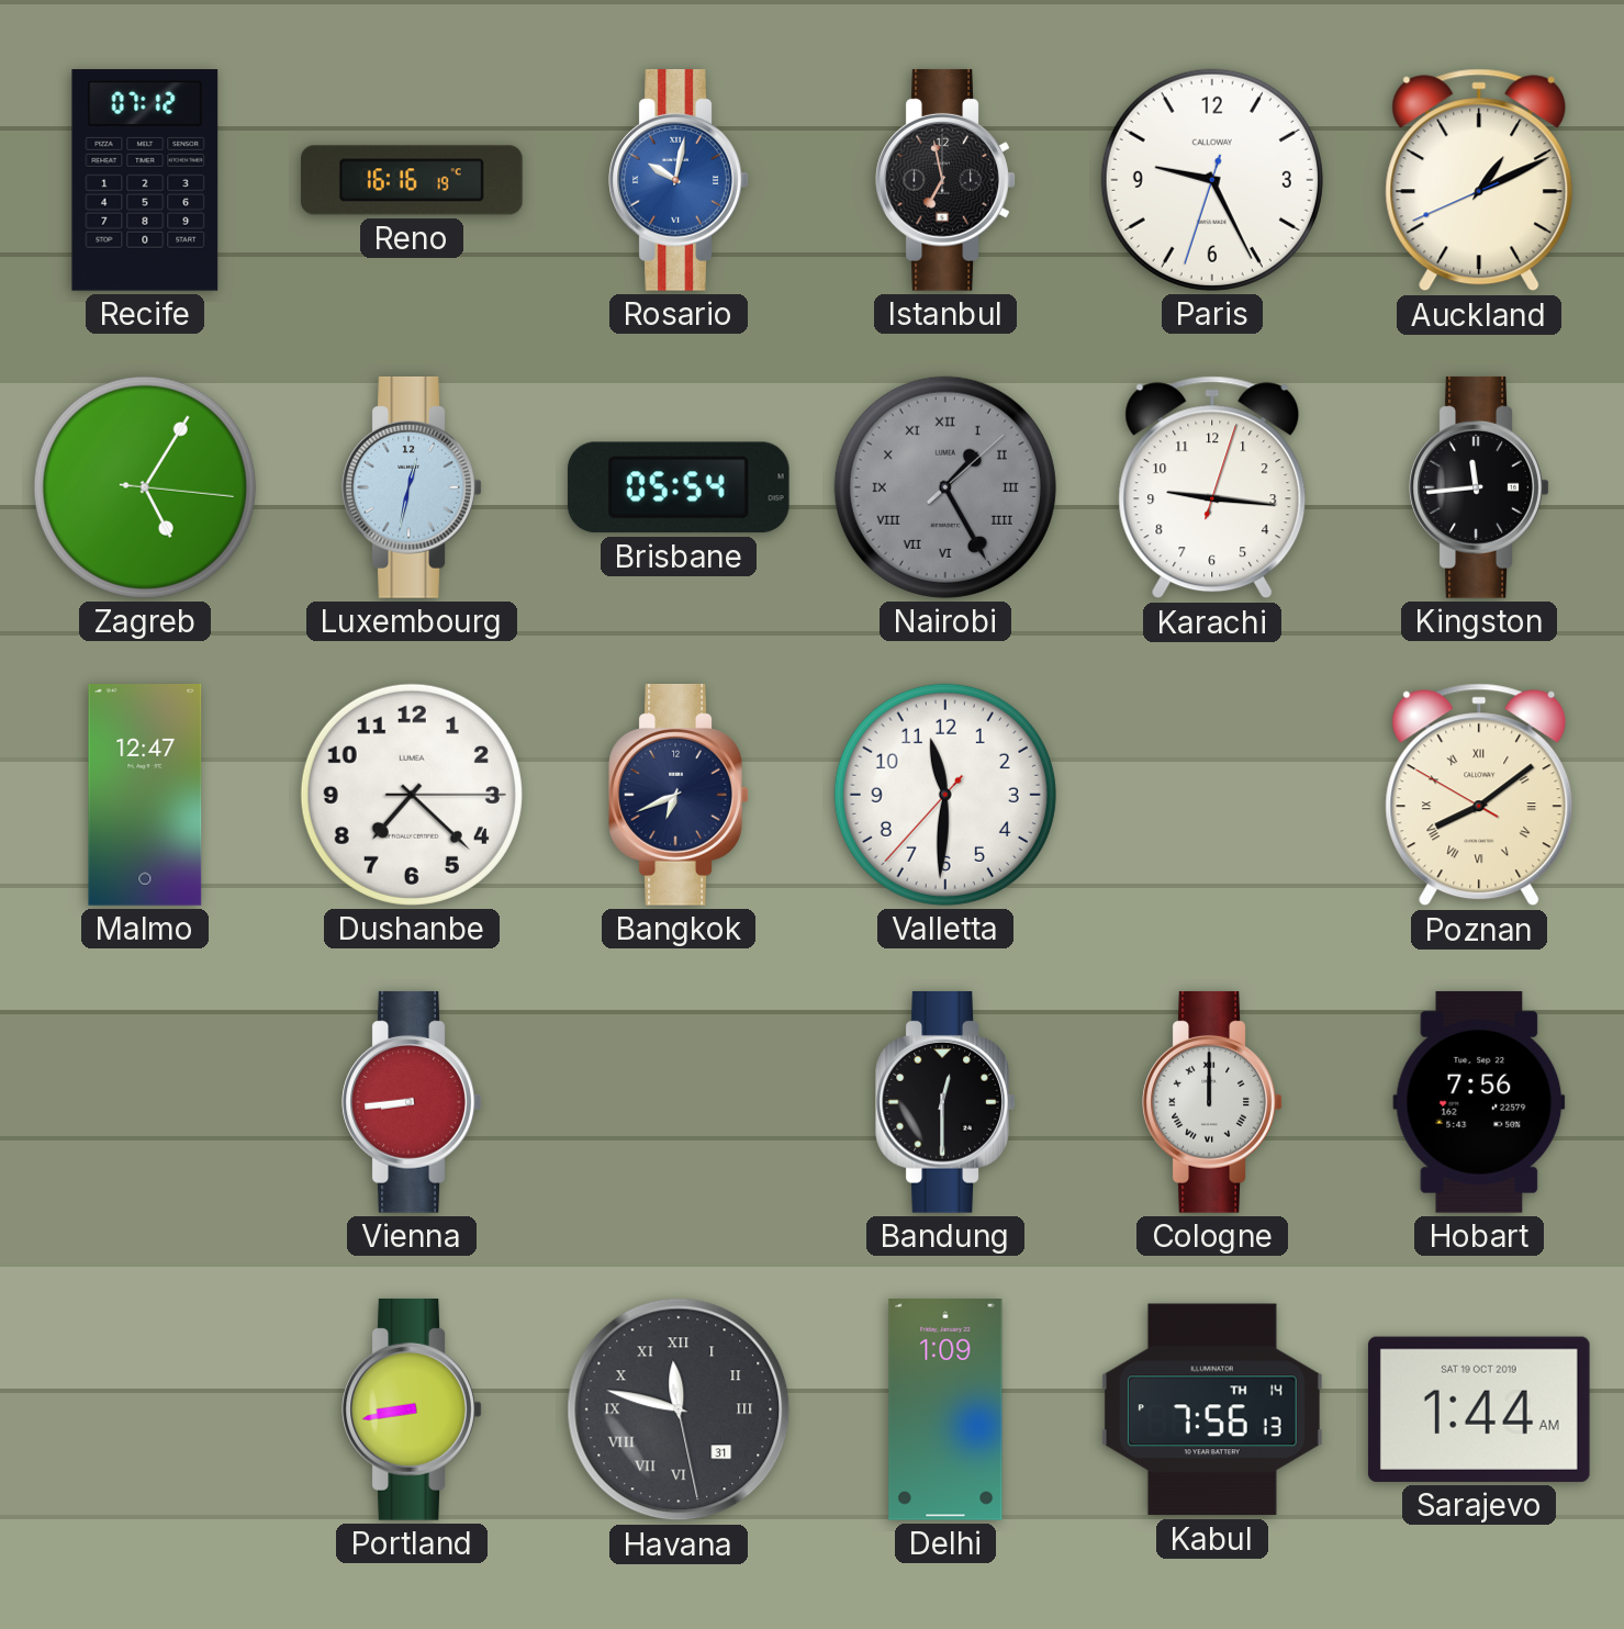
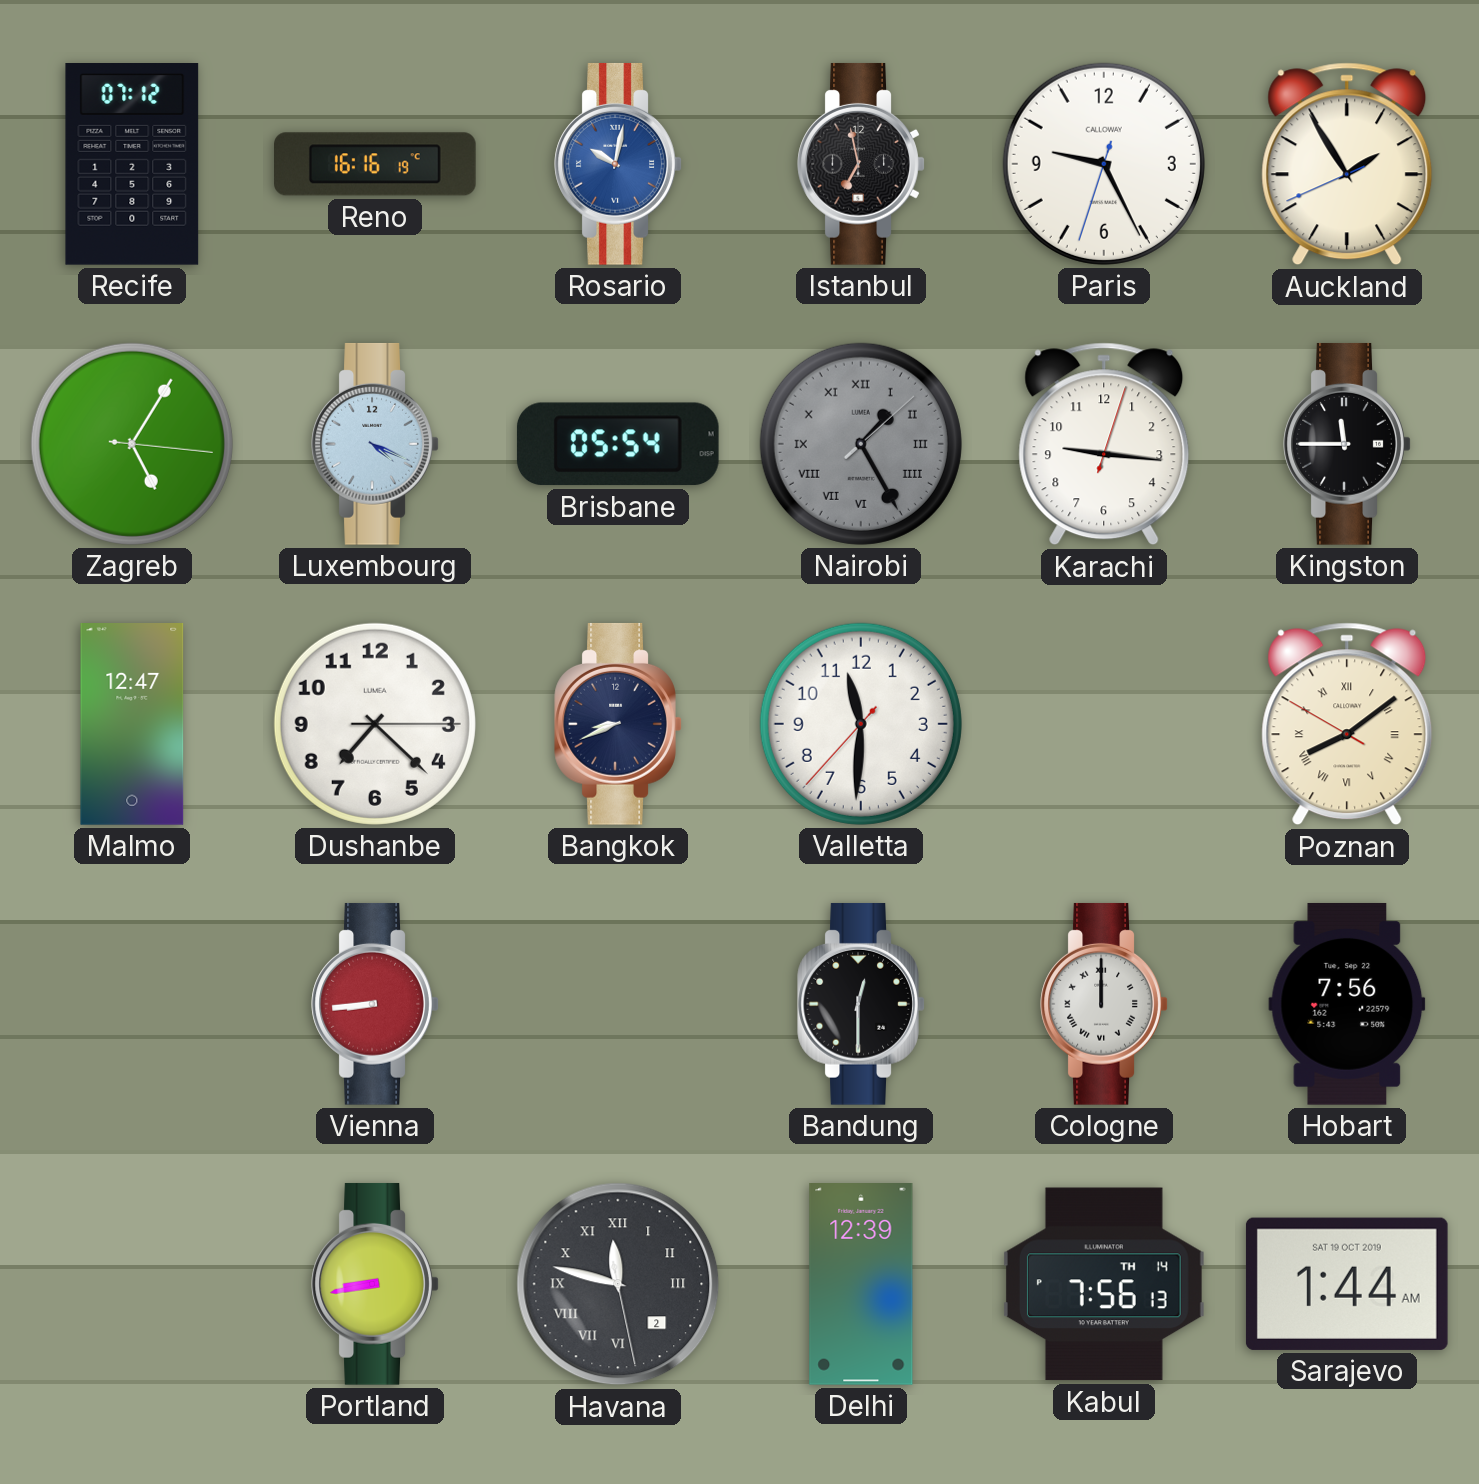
Auckland: 1:10 -> 1:54
Luxembourg: 12:32 -> 4:19
Kingston: 11:44 -> 11:45
Bangkok: 6:41 -> 8:41
Havana date: 31 -> 2
Delhi: 1:09 -> 12:39
